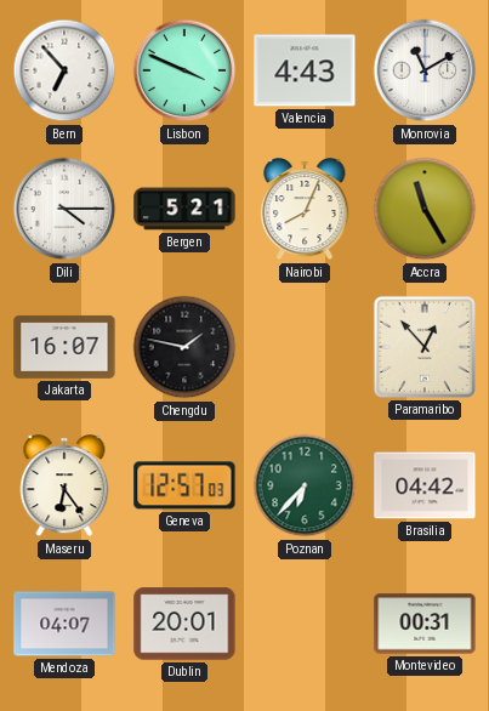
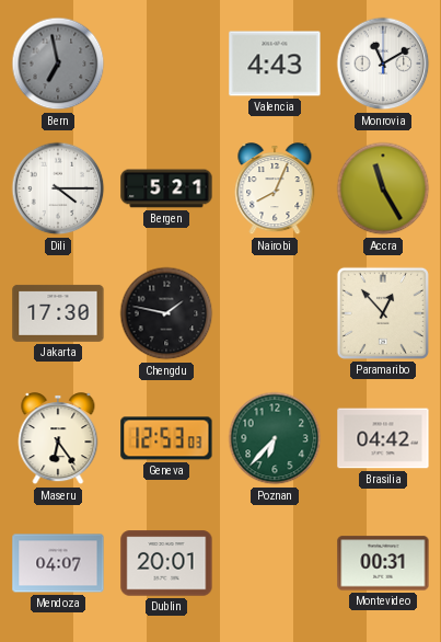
Bern: 6:53 -> 6:58
Bern dial: white -> grey
Lisbon: 3:49 -> none
Jakarta: 16:07 -> 17:30
Geneva: 12:57 -> 12:53
